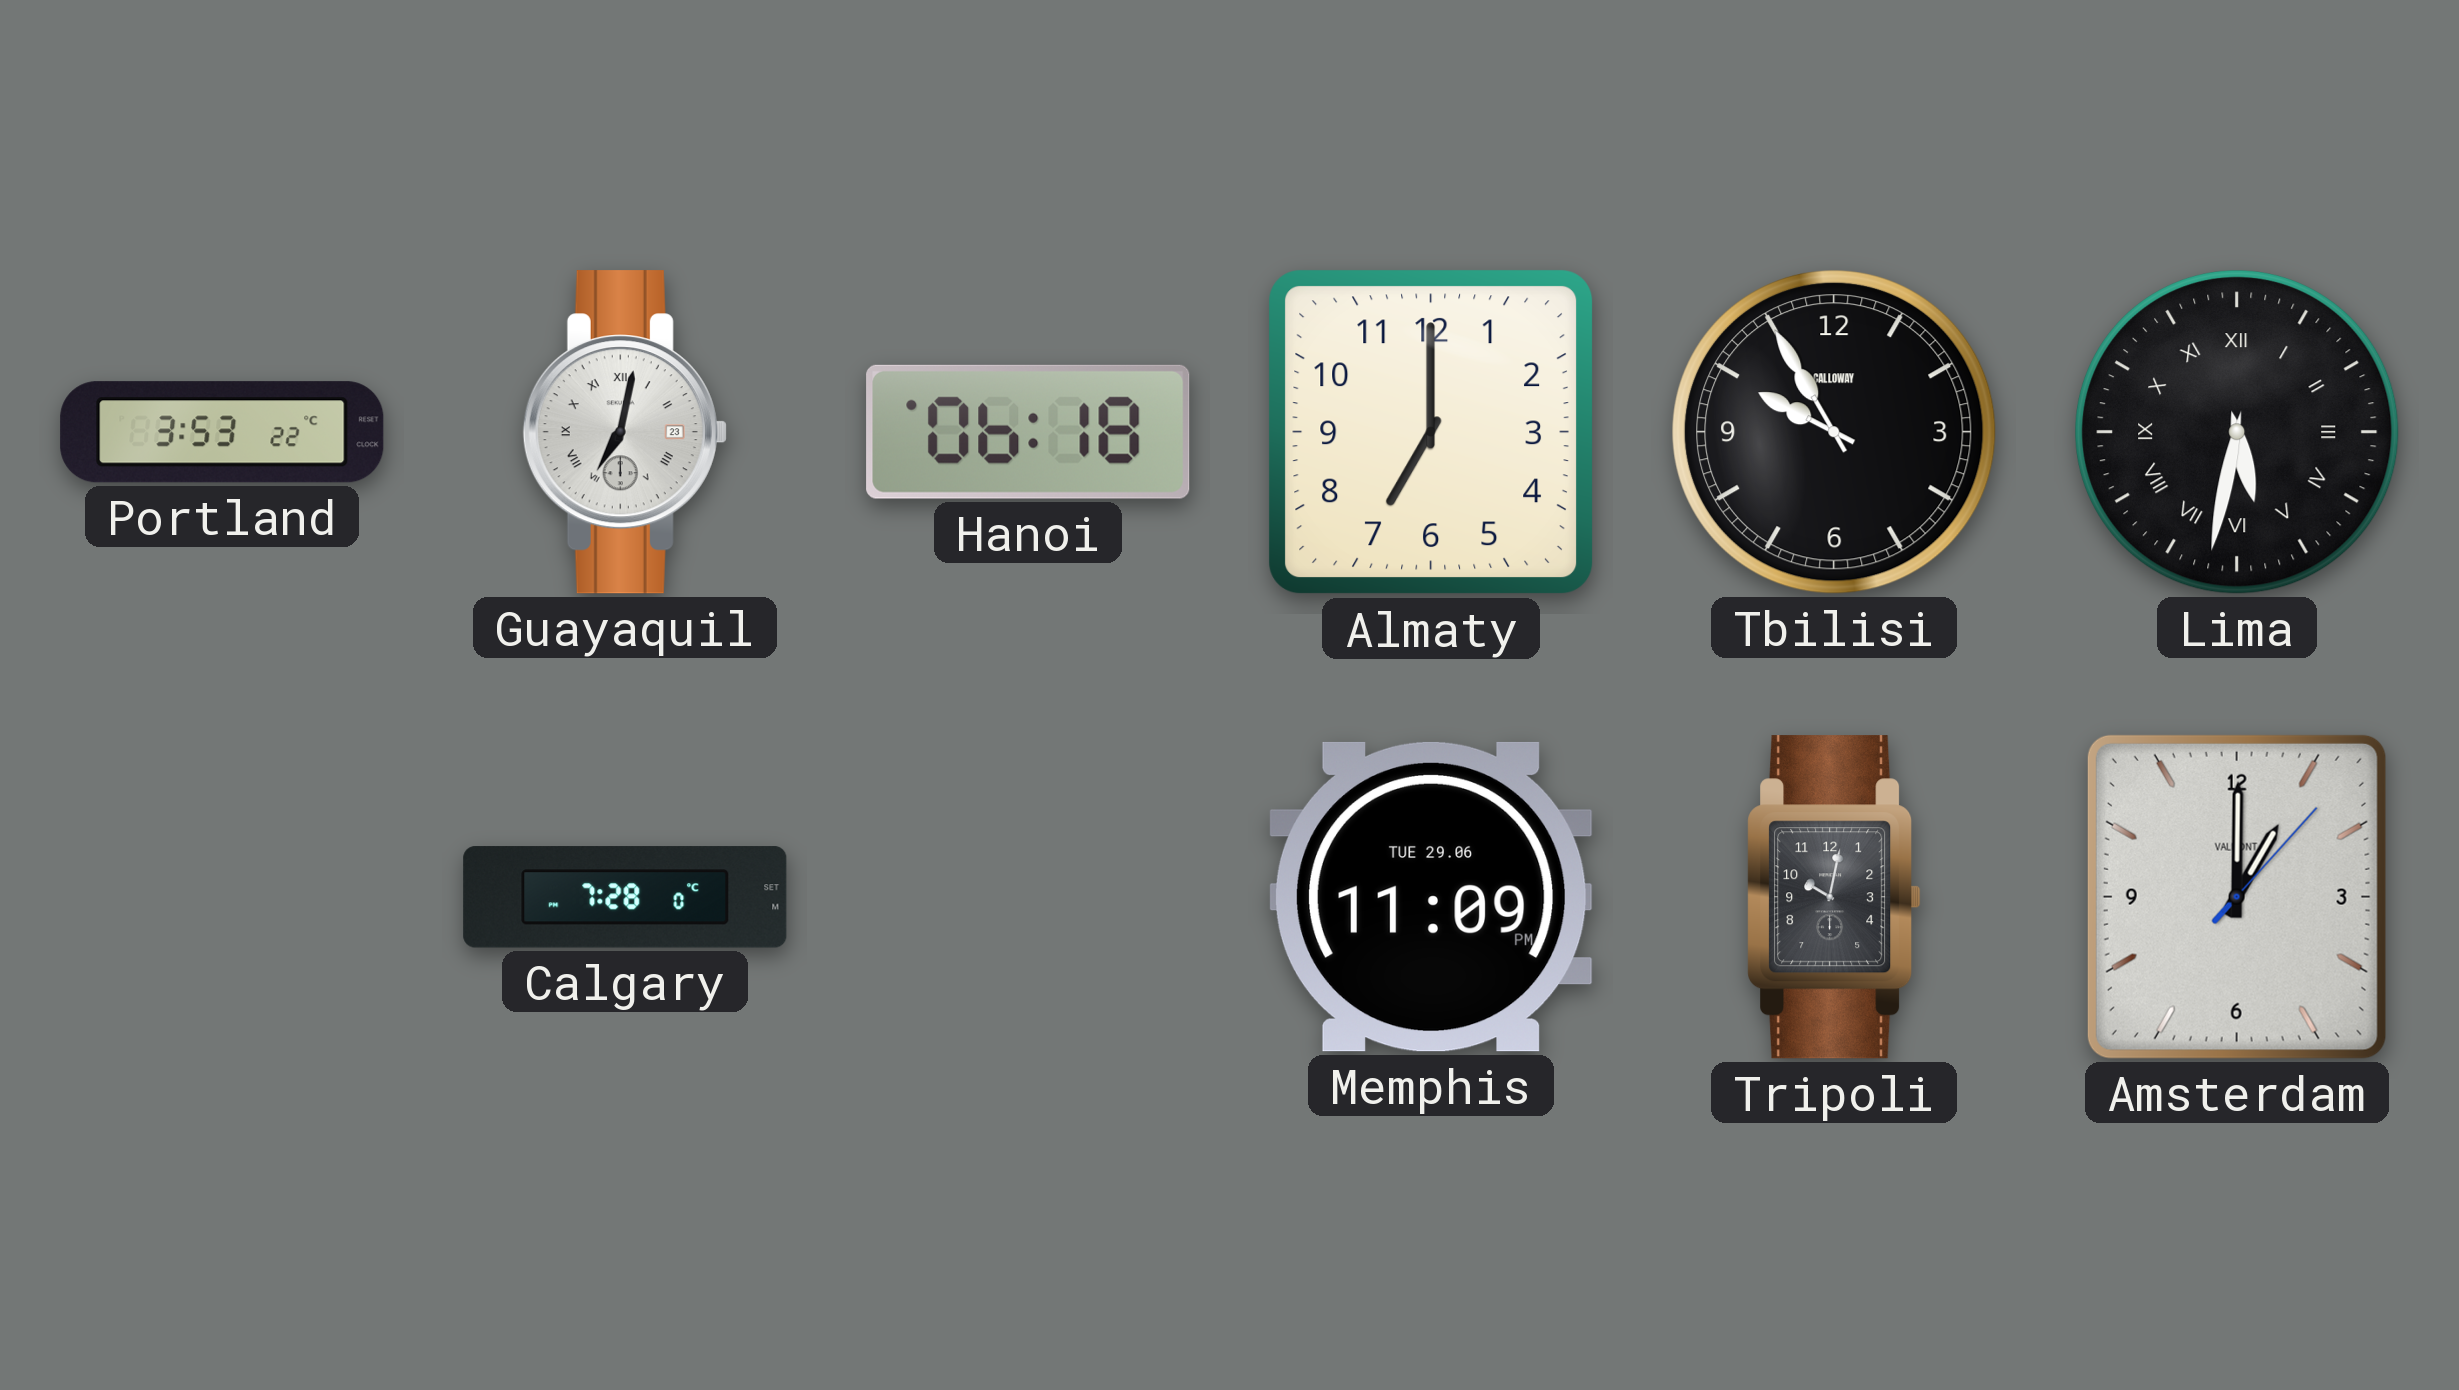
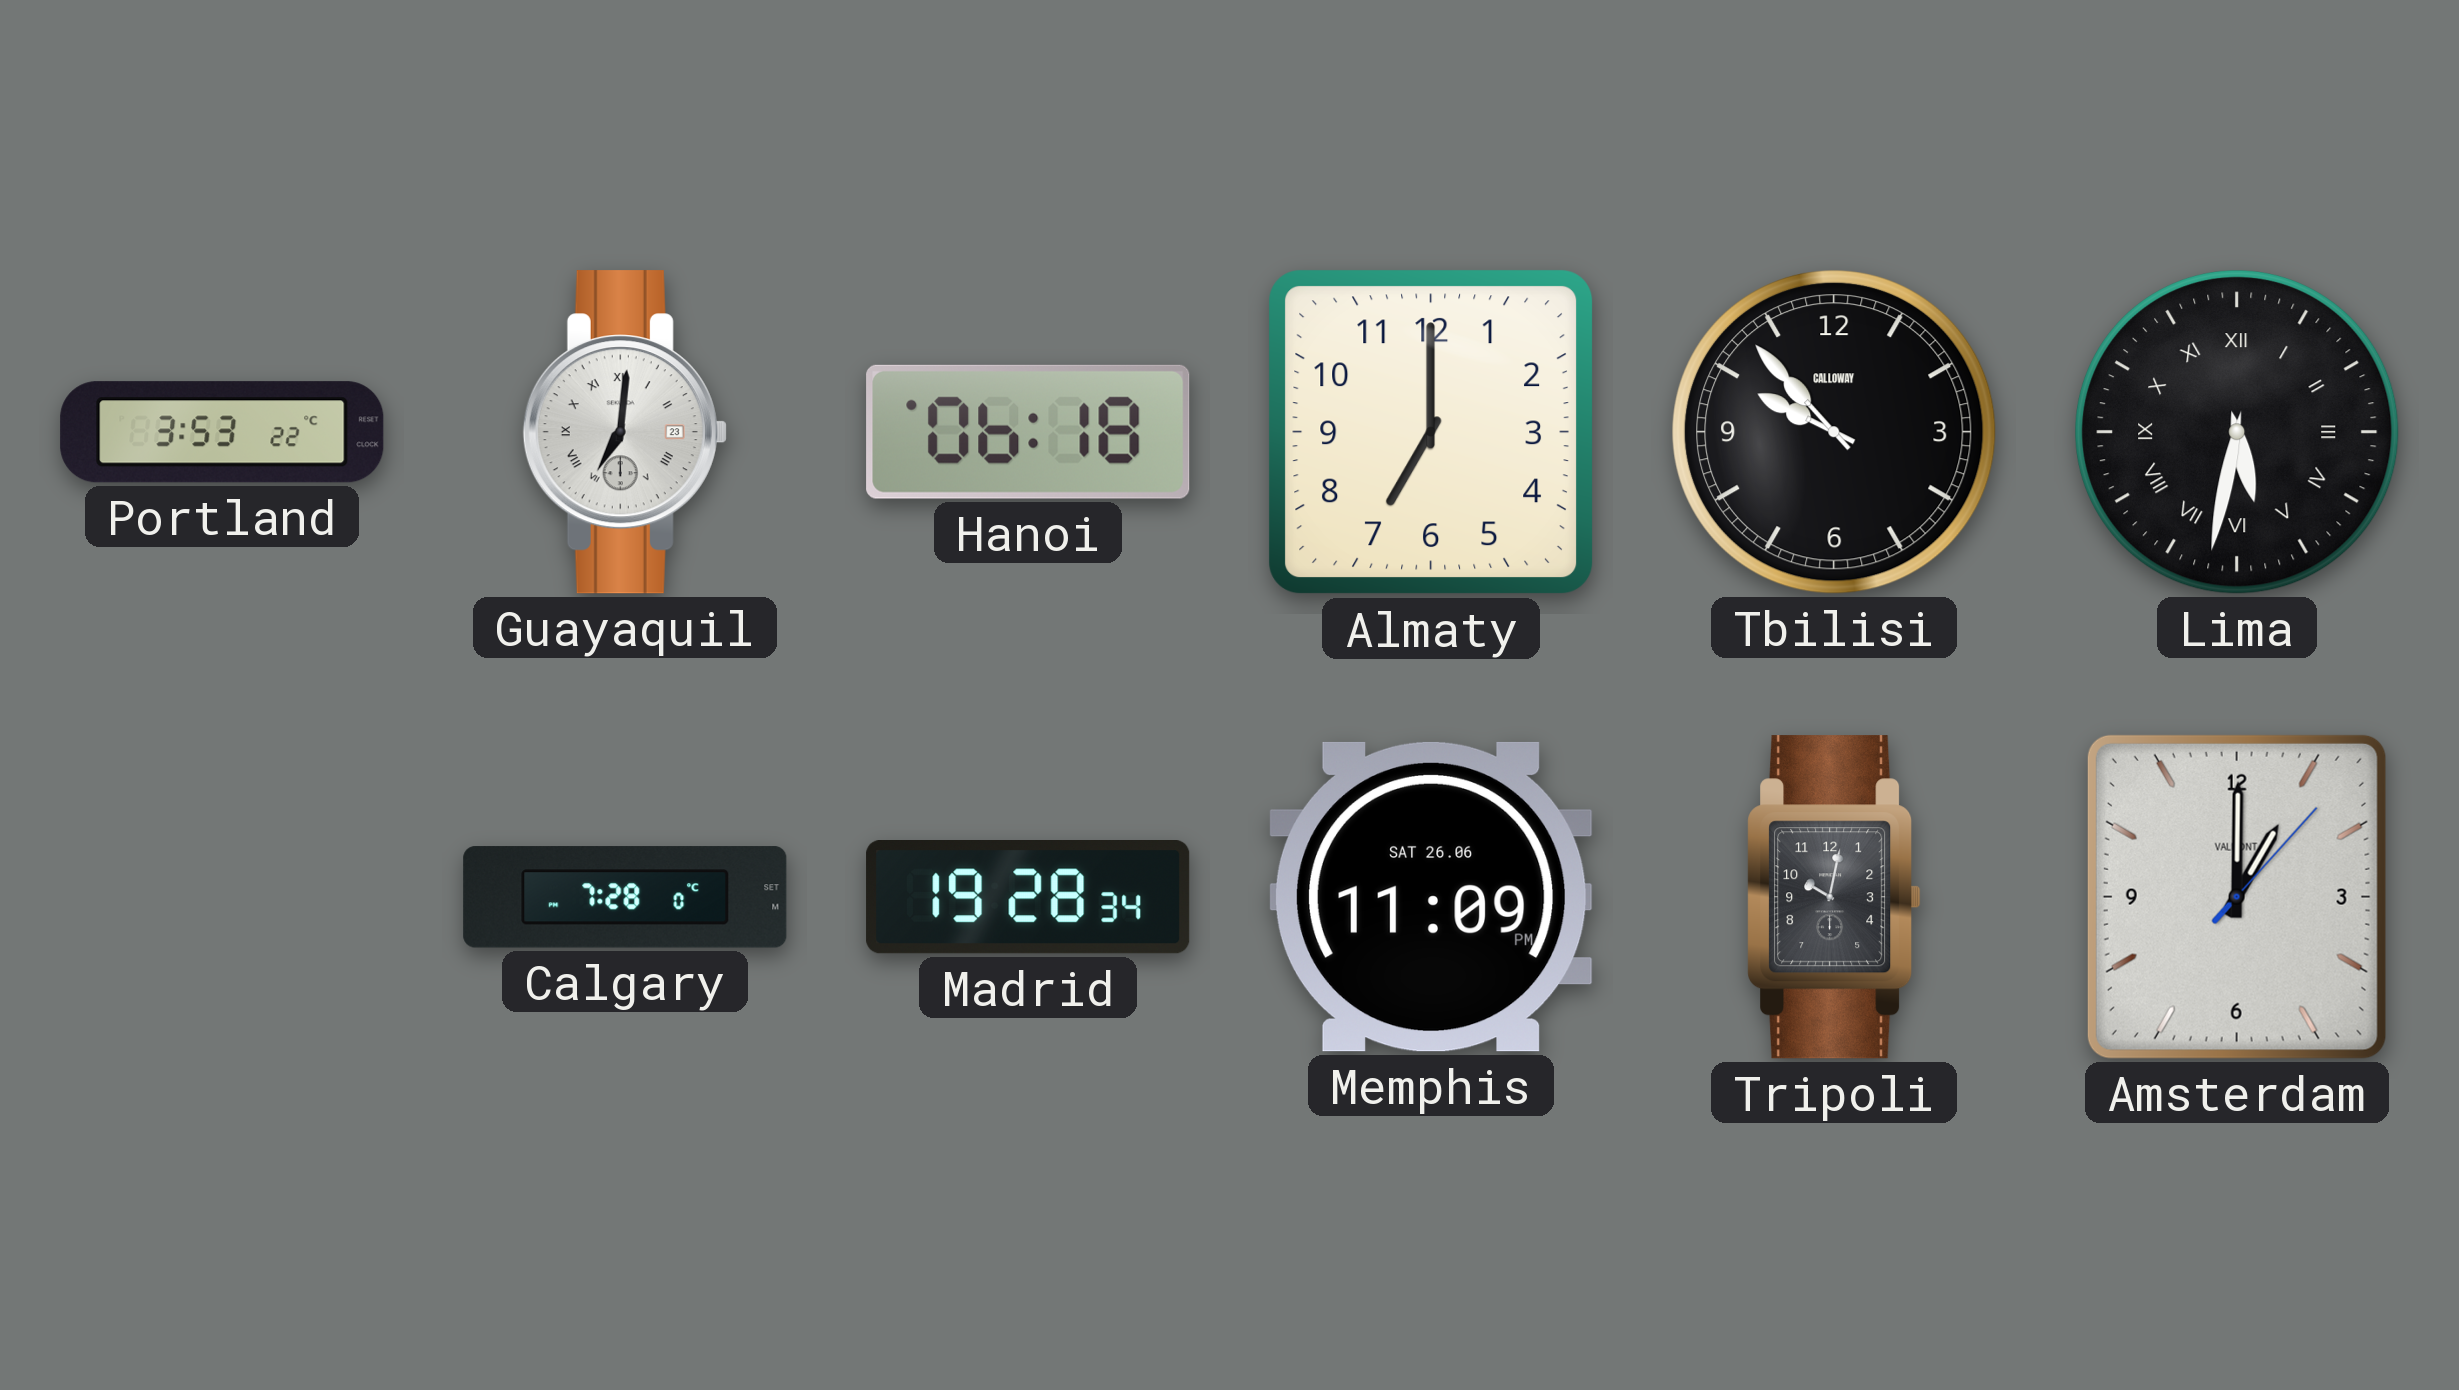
Guayaquil: 7:02 -> 7:01
Tbilisi: 9:55 -> 9:53
Madrid: none -> 19:28
Memphis date: TUE 29.06 -> SAT 26.06
